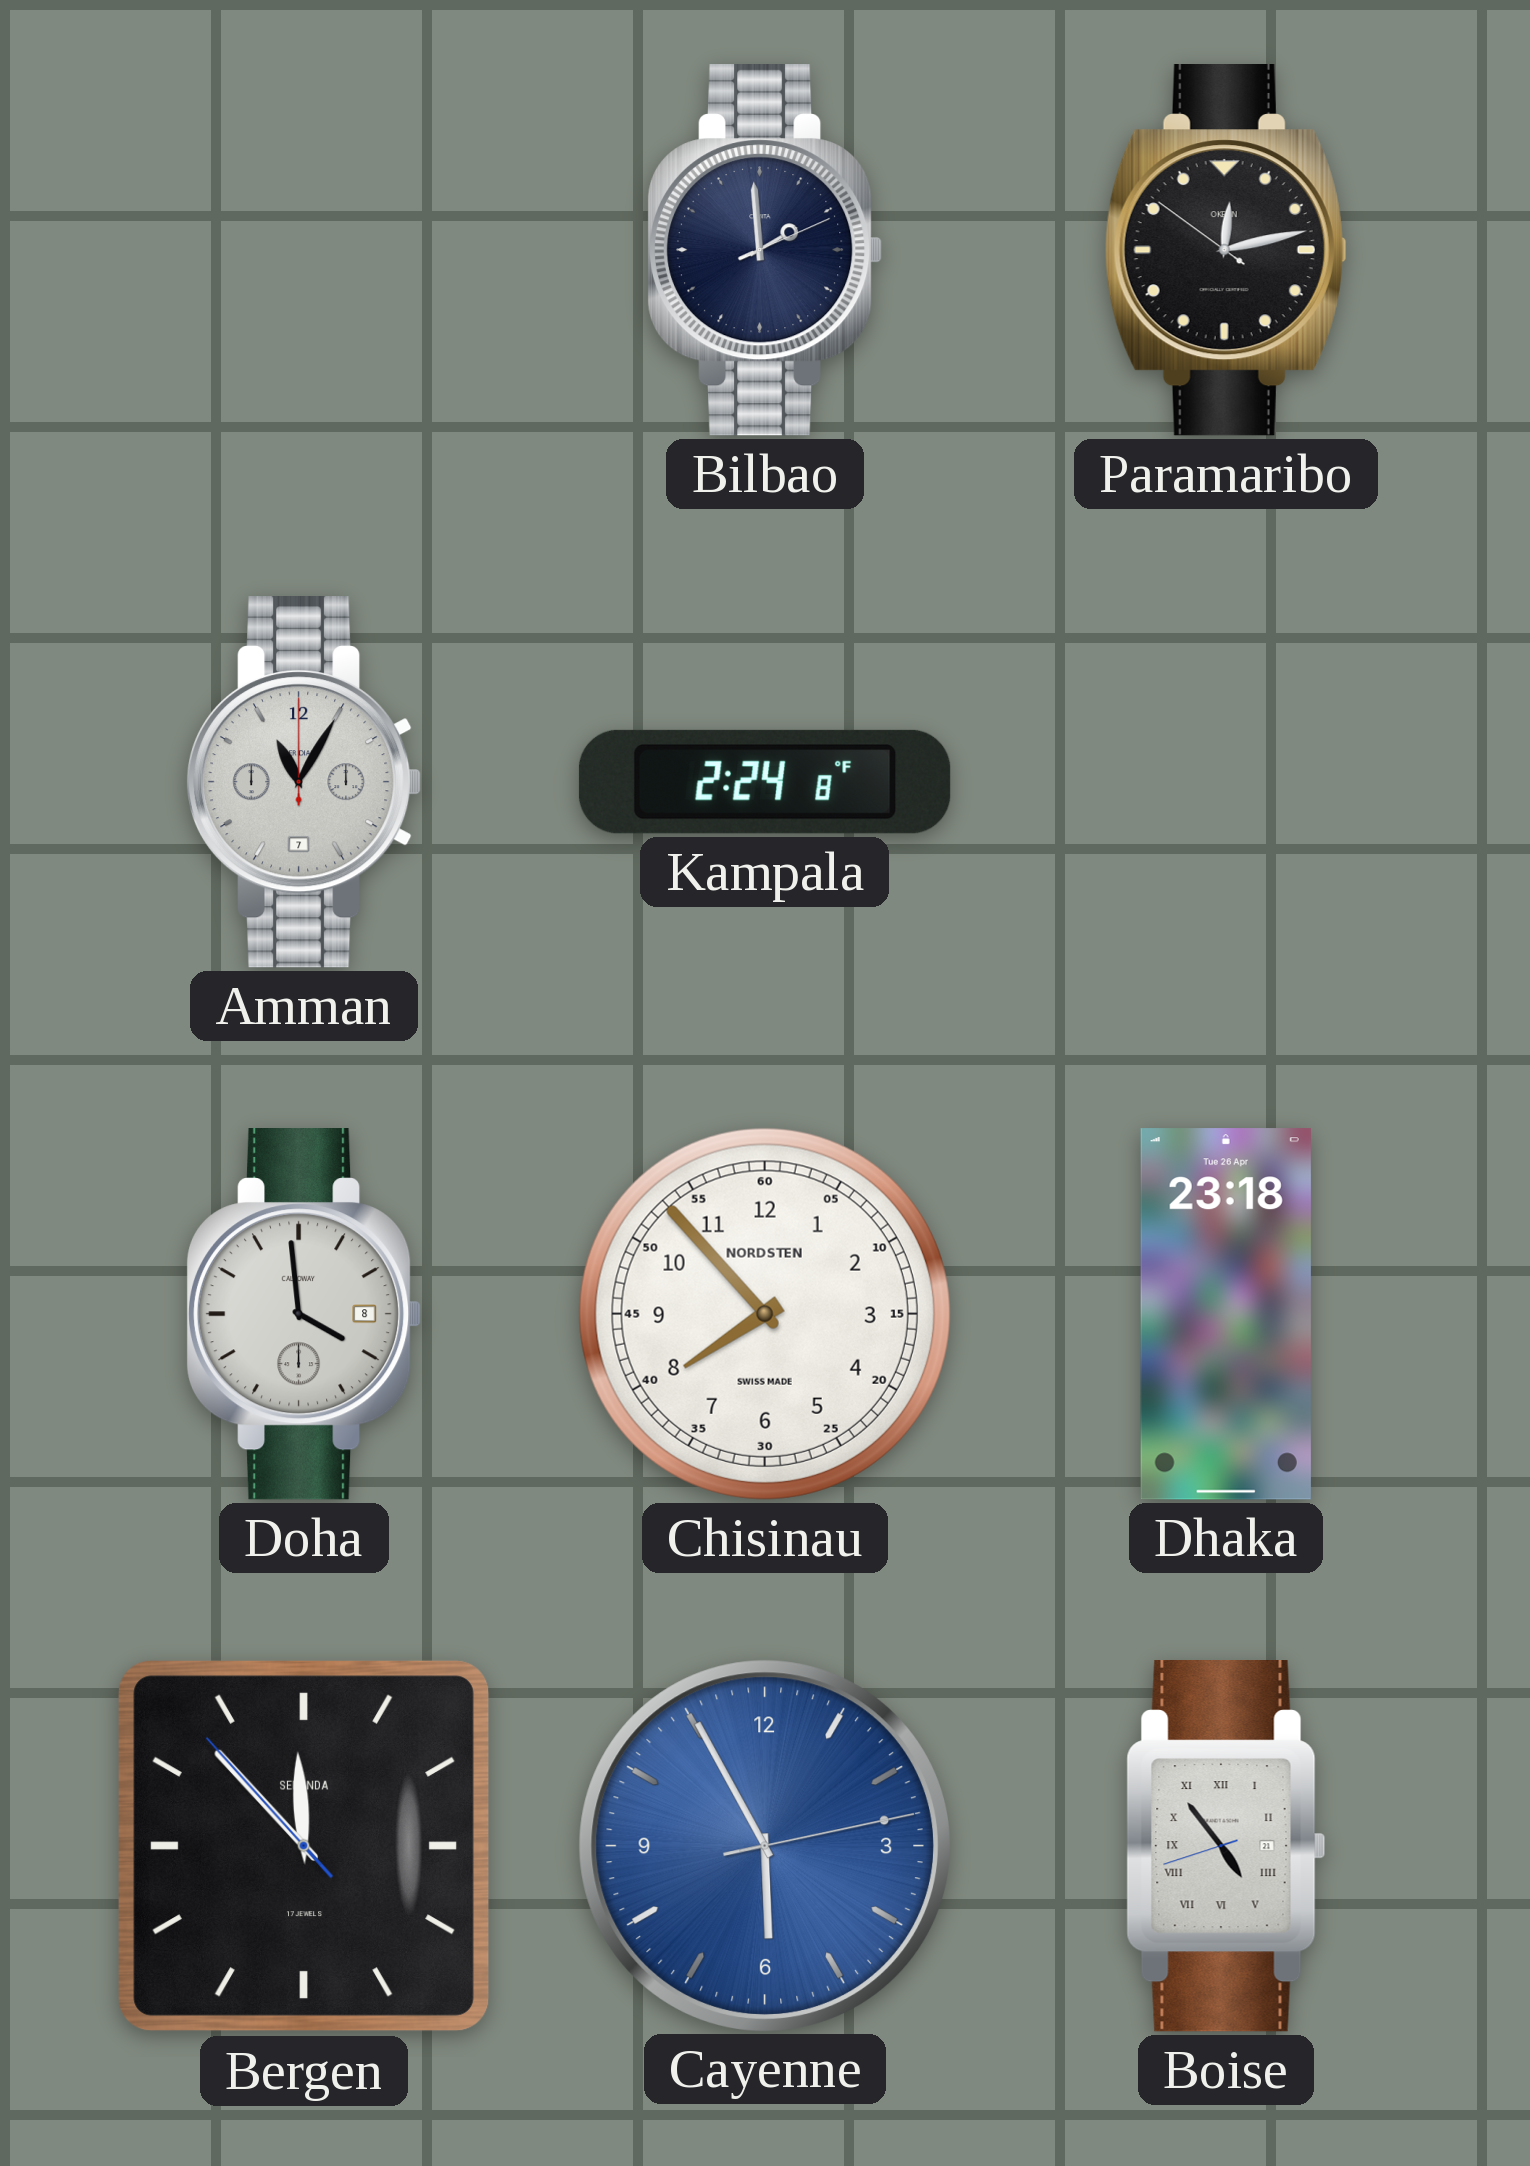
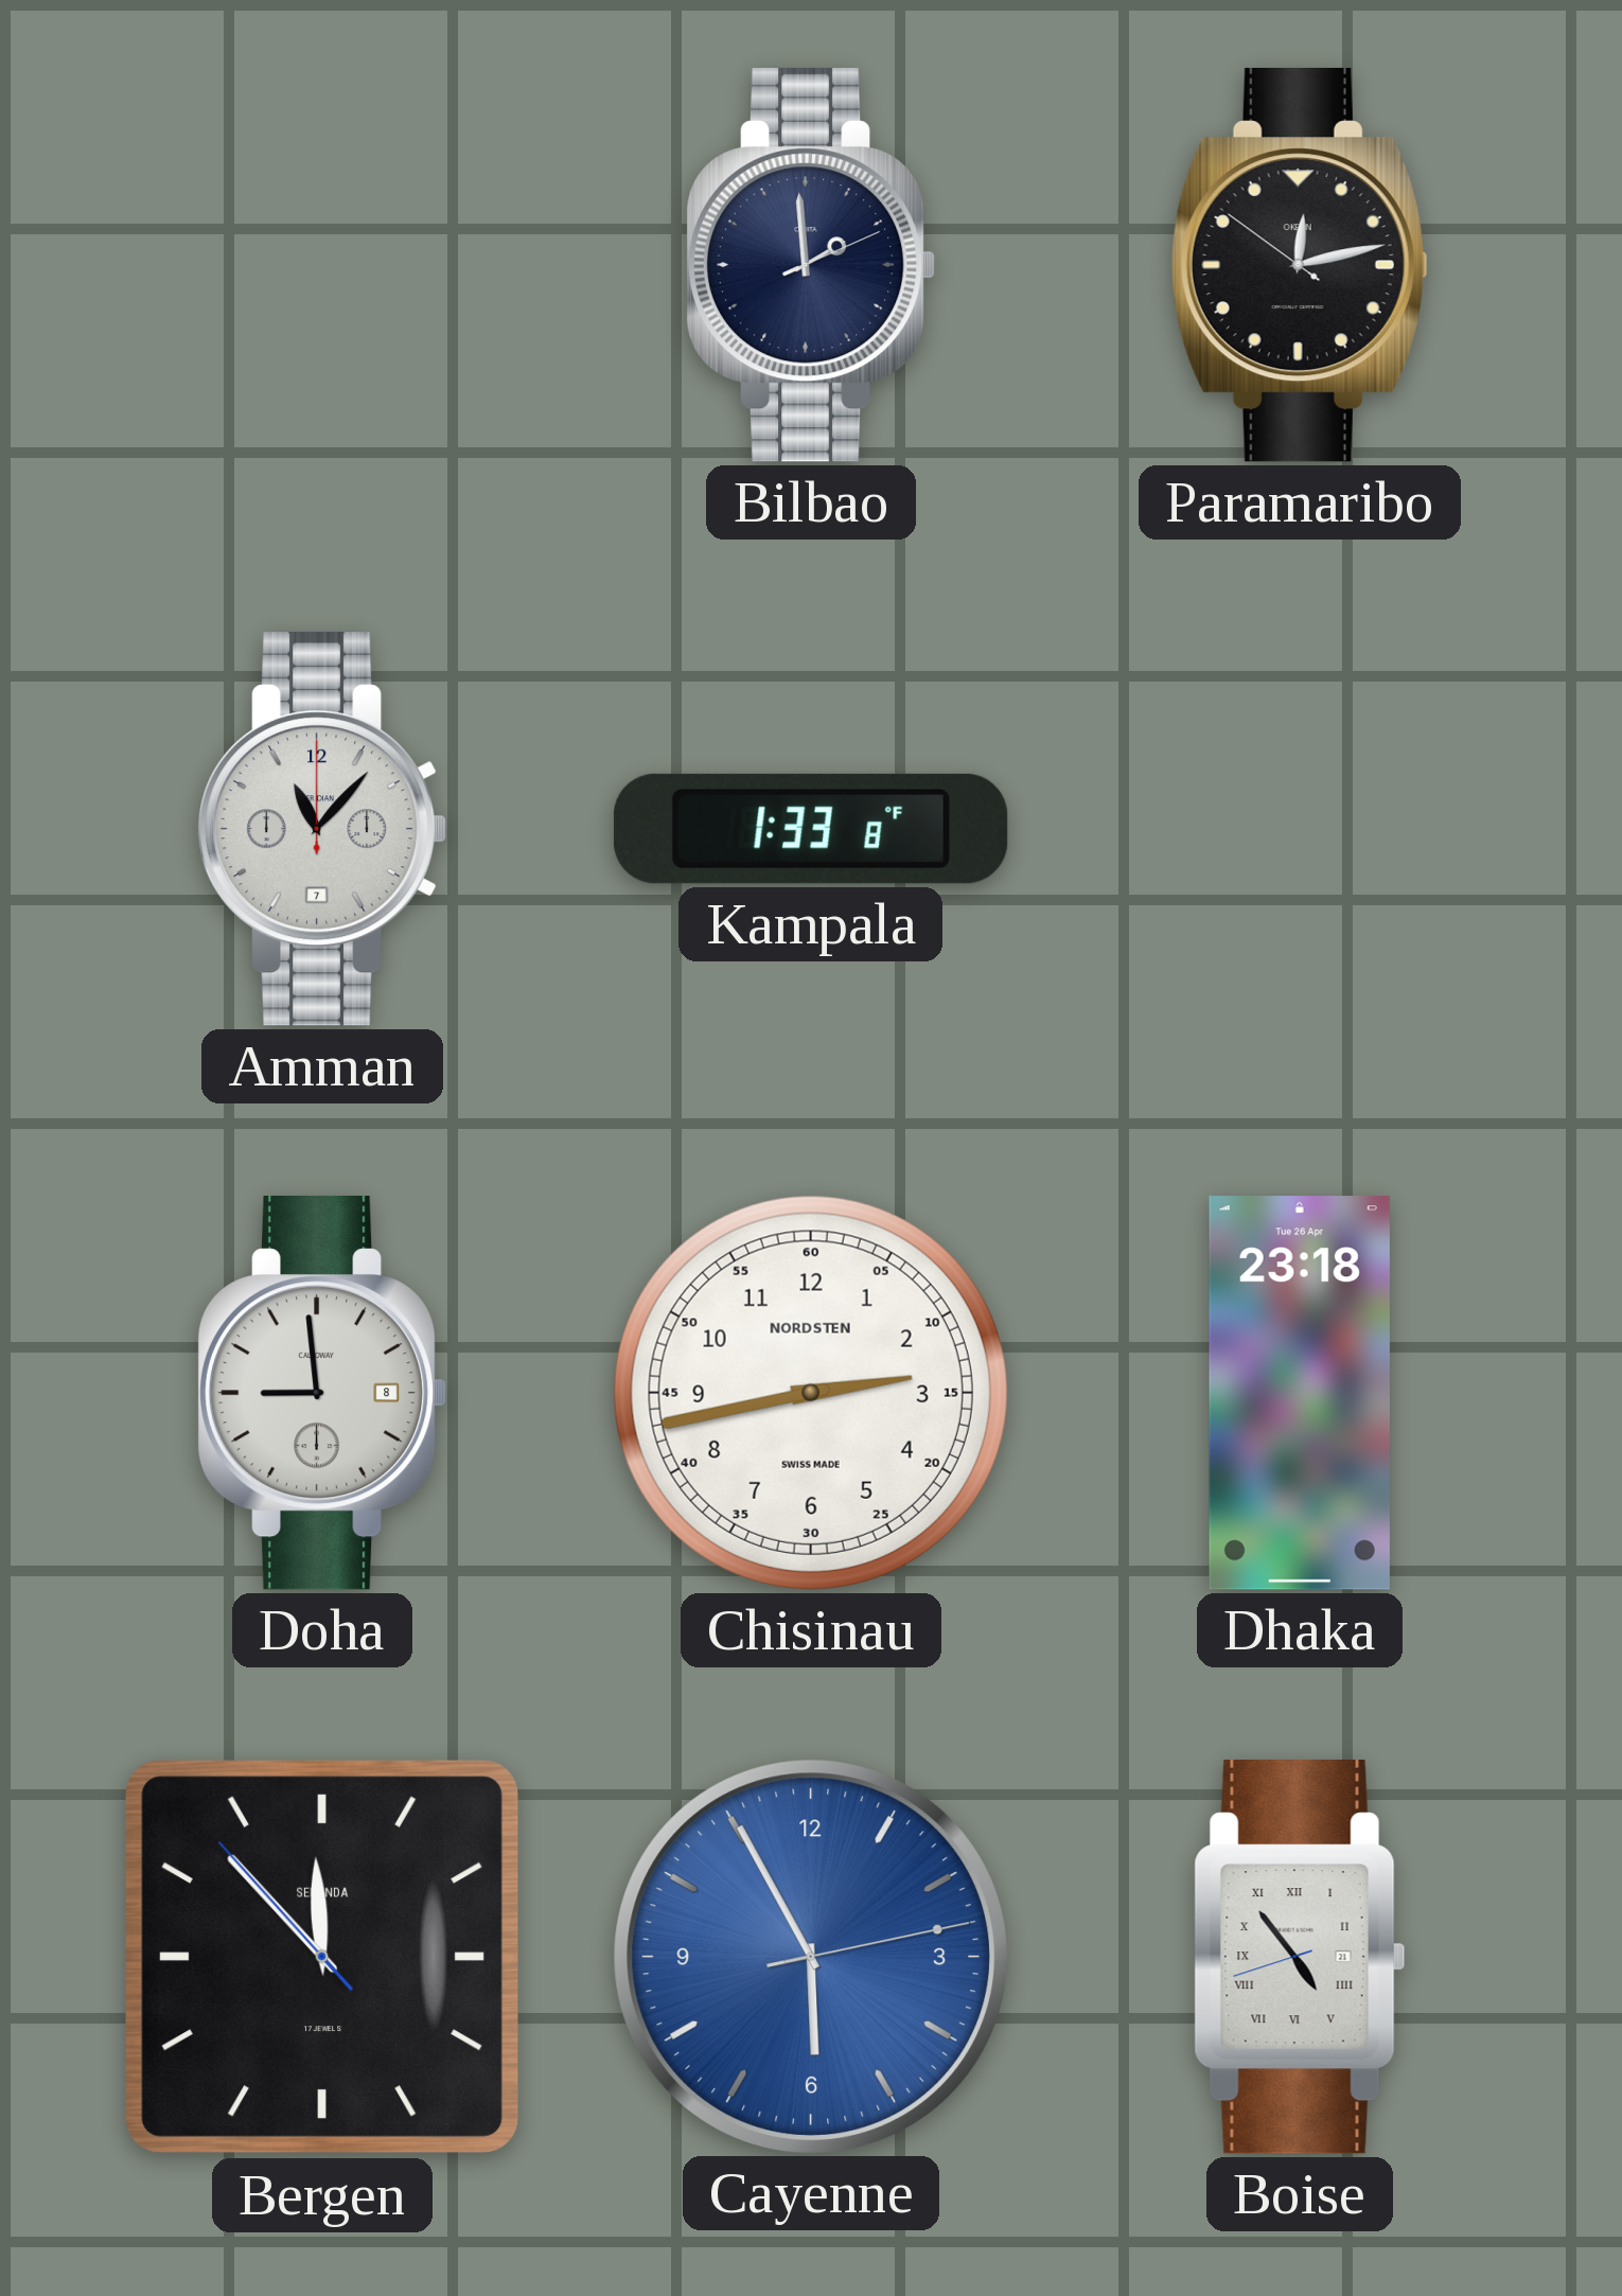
Amman: 11:05 -> 11:07
Kampala: 2:24 -> 1:33
Doha: 3:59 -> 8:59
Chisinau: 7:53 -> 2:43
